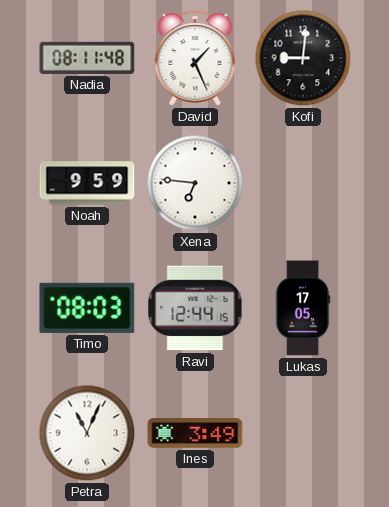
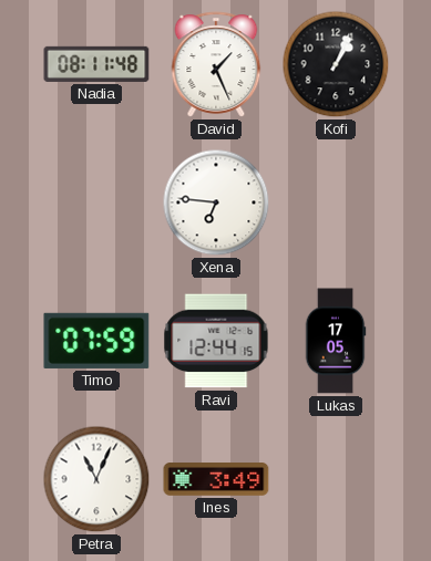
Kofi: 9:01 -> 1:04
Noah: 9:59 -> none
Timo: 08:03 -> 07:59
